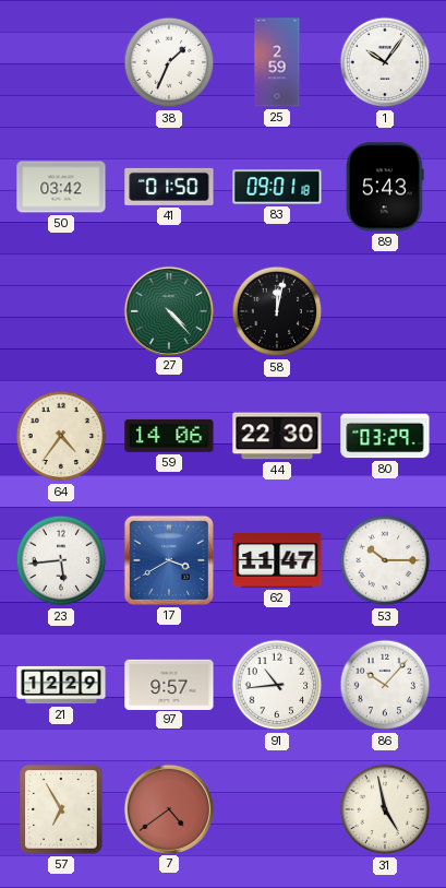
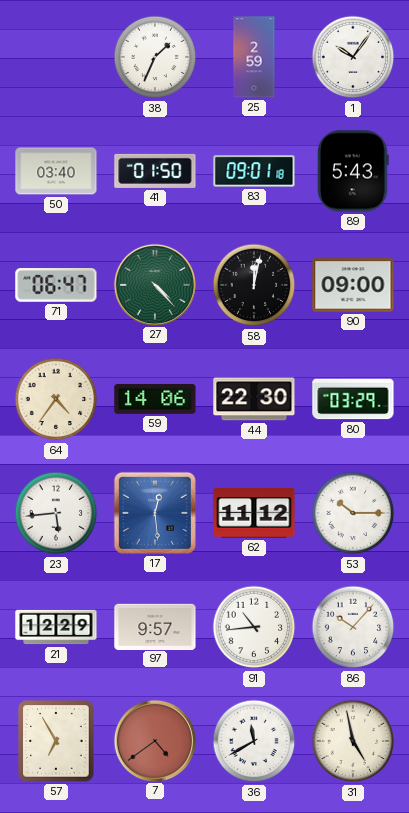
50: 03:42 -> 03:40
71: none -> 06:47
90: none -> 09:00
17: 3:40 -> 12:29
62: 11:47 -> 11:12
36: none -> 11:40
